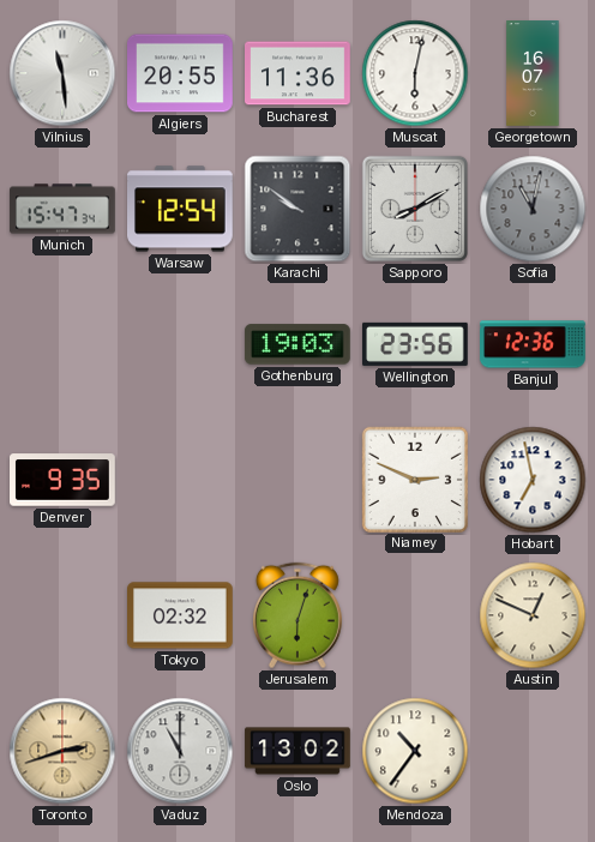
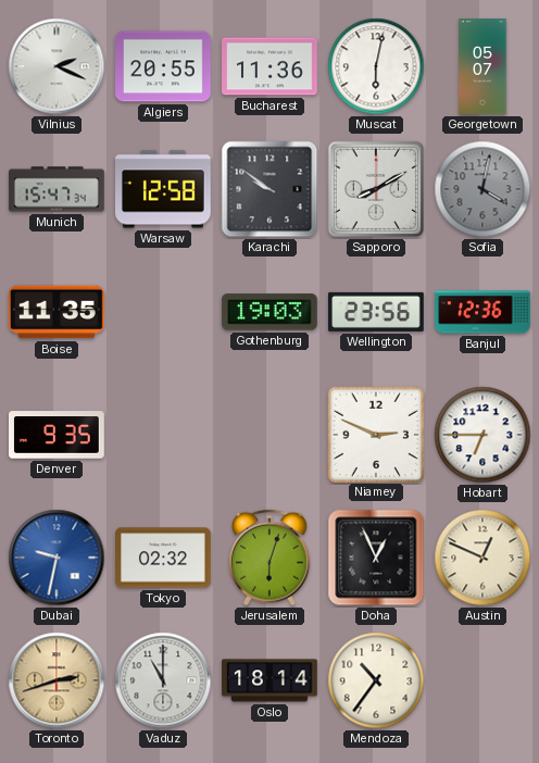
Vilnius: 11:29 -> 2:19
Georgetown: 16:07 -> 05:07
Warsaw: 12:54 -> 12:58
Sofia: 11:02 -> 4:02
Boise: none -> 11:35
Hobart: 6:58 -> 6:45
Dubai: none -> 9:32
Doha: none -> 12:56
Oslo: 13:02 -> 18:14
